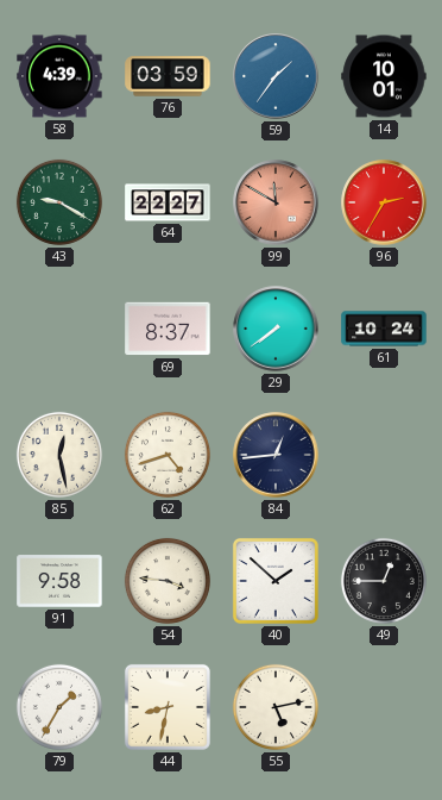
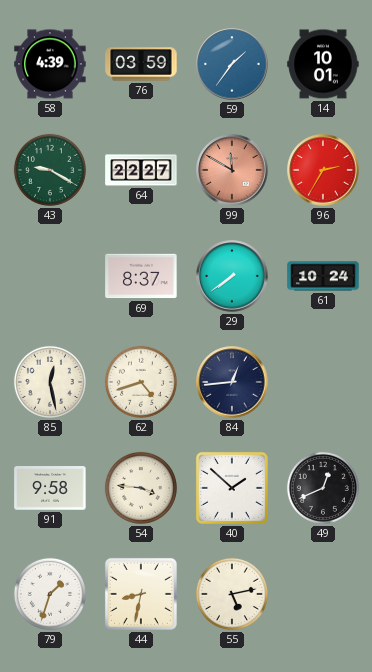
49: 12:45 -> 12:41
79: 1:35 -> 1:33
